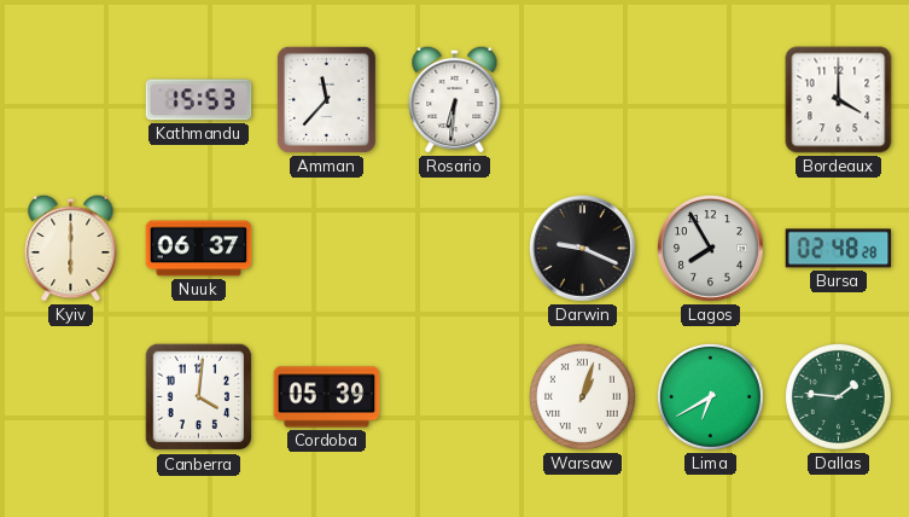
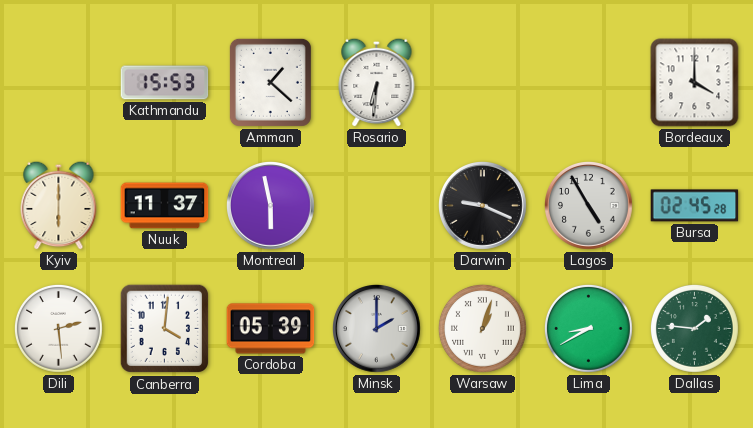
Amman: 11:37 -> 1:22
Nuuk: 06:37 -> 11:37
Montreal: none -> 5:58
Lagos: 7:55 -> 4:55
Bursa: 02:48 -> 02:45
Dili: none -> 2:29
Minsk: none -> 2:00
Lima: 6:40 -> 8:40
